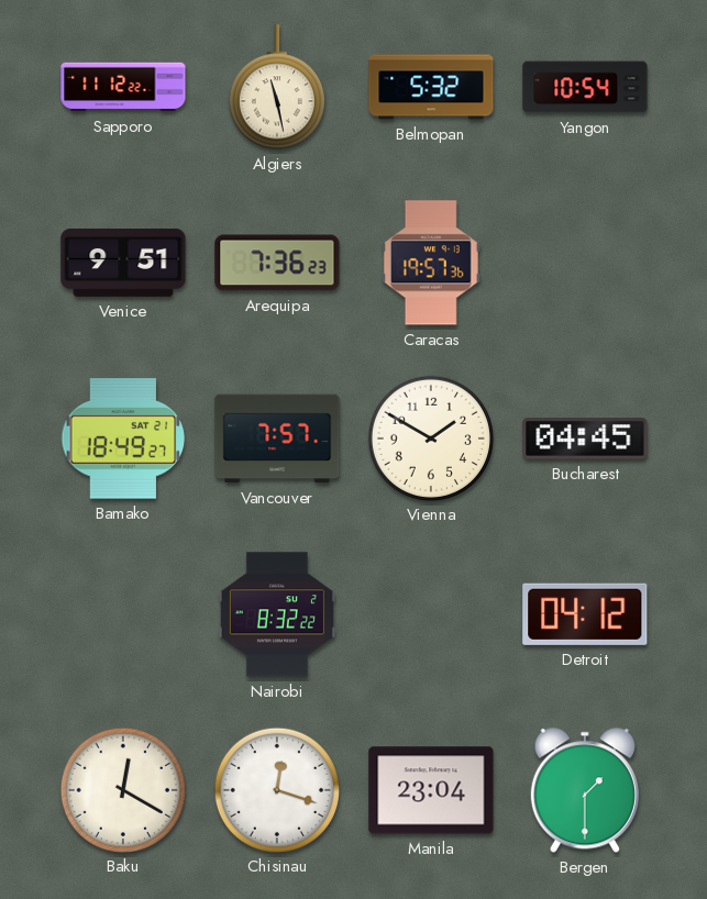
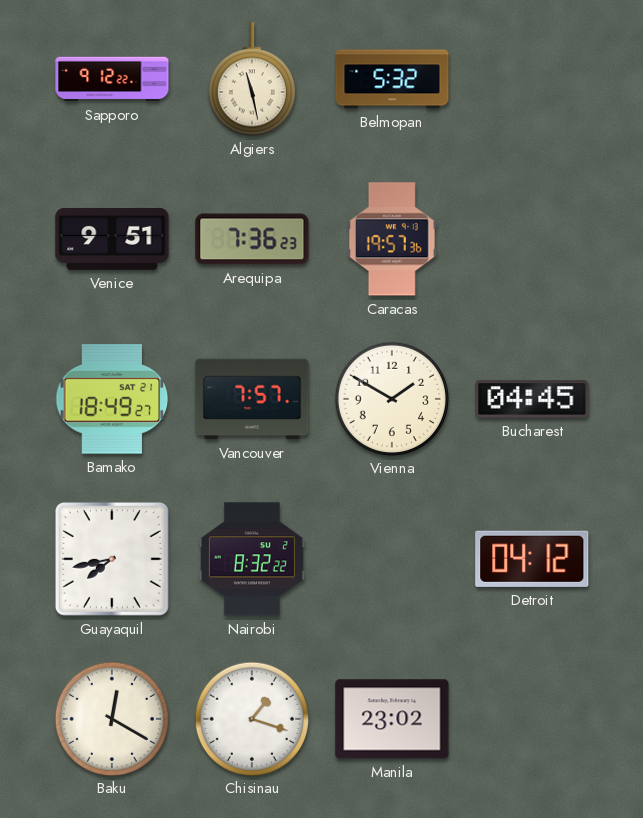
Sapporo: 11:12 -> 9:12
Yangon: 10:54 -> none
Guayaquil: none -> 7:43
Chisinau: 12:18 -> 1:18
Manila: 23:04 -> 23:02
Bergen: 1:30 -> none
